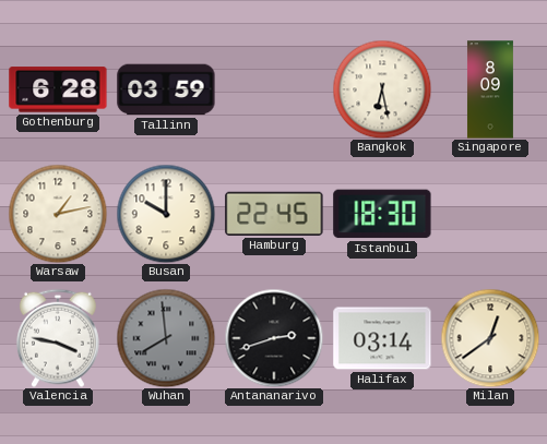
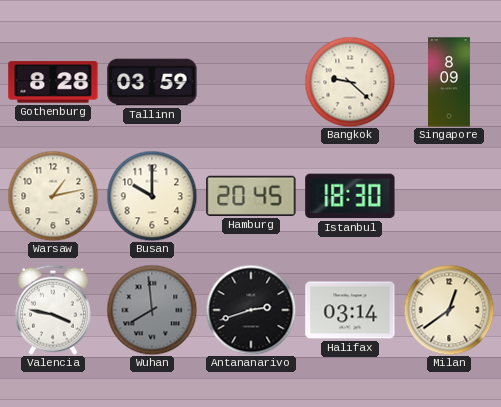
Gothenburg: 6:28 -> 8:28
Bangkok: 6:28 -> 9:22
Hamburg: 22:45 -> 20:45
